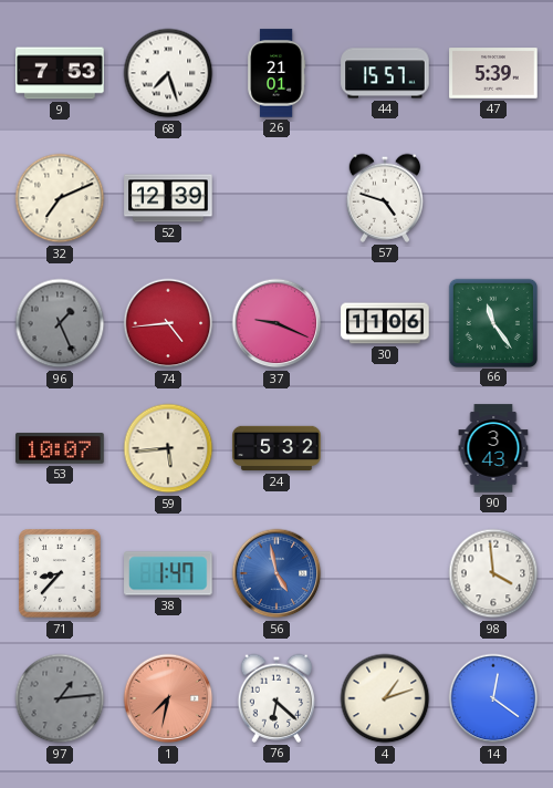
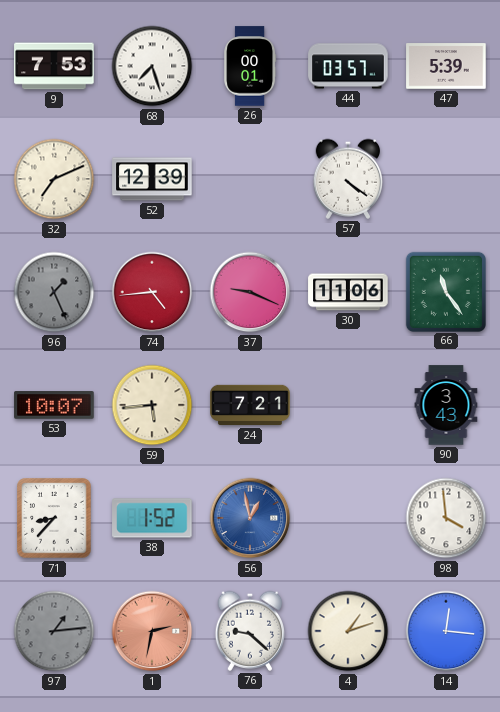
26: 21:01 -> 00:01
44: 15:57 -> 03:57
57: 4:48 -> 4:21
24: 5:32 -> 7:21
38: 1:47 -> 1:52
56: 4:58 -> 12:58
1: 7:32 -> 2:32
76: 6:22 -> 9:22
14: 12:21 -> 12:16
